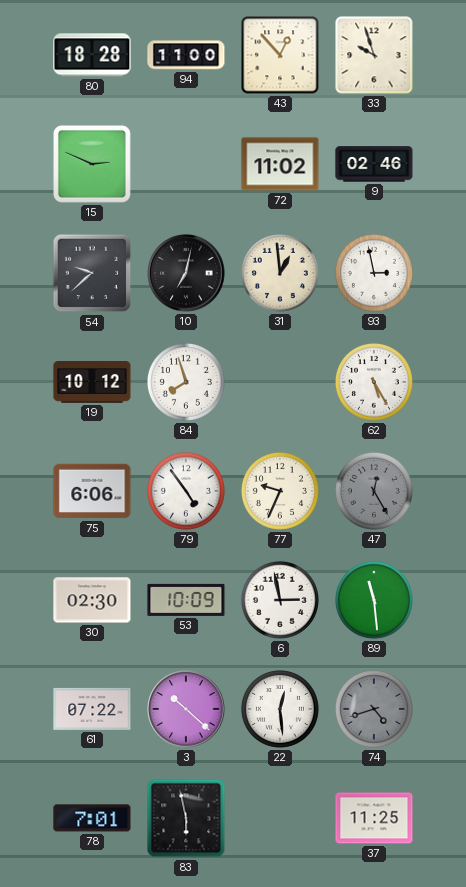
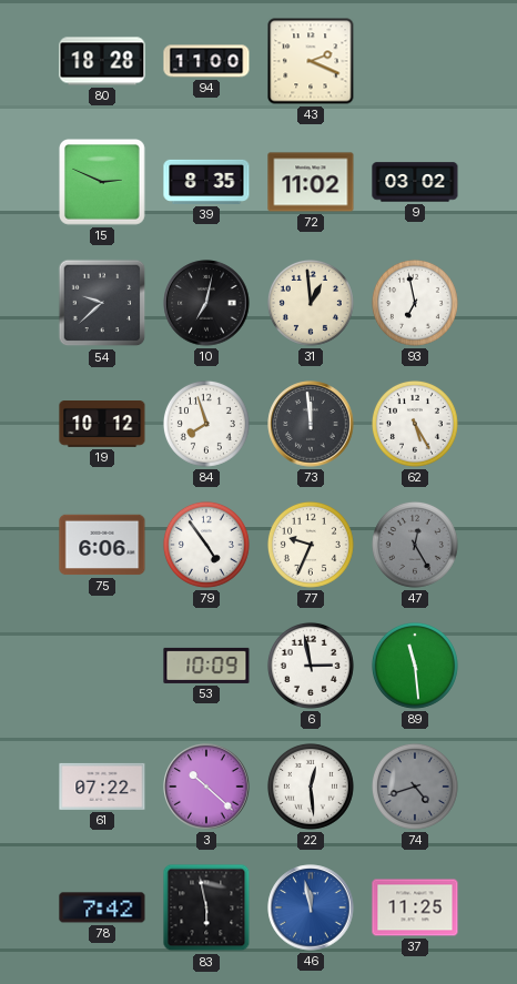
43: 12:53 -> 2:19
33: 9:57 -> none
39: none -> 8:35
9: 02:46 -> 03:02
93: 2:58 -> 6:58
73: none -> 11:59
30: 02:30 -> none
78: 7:01 -> 7:42
46: none -> 11:58
